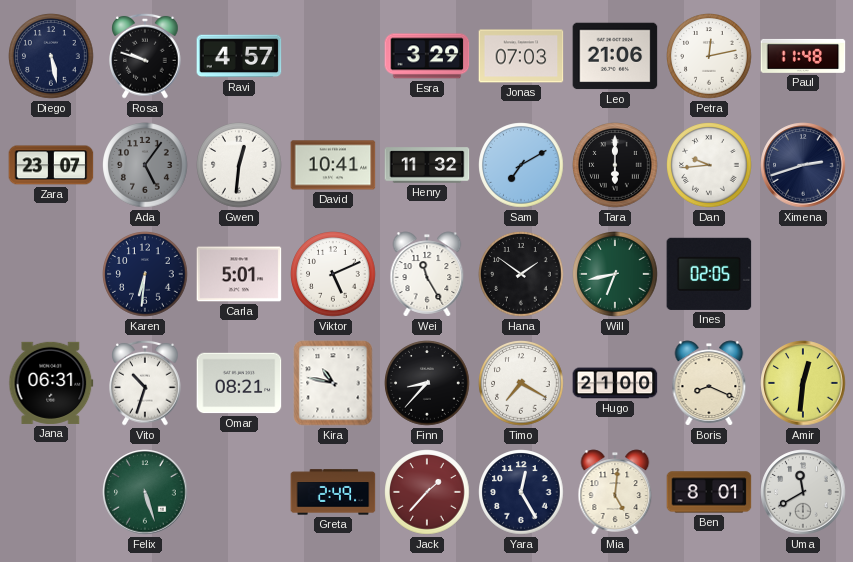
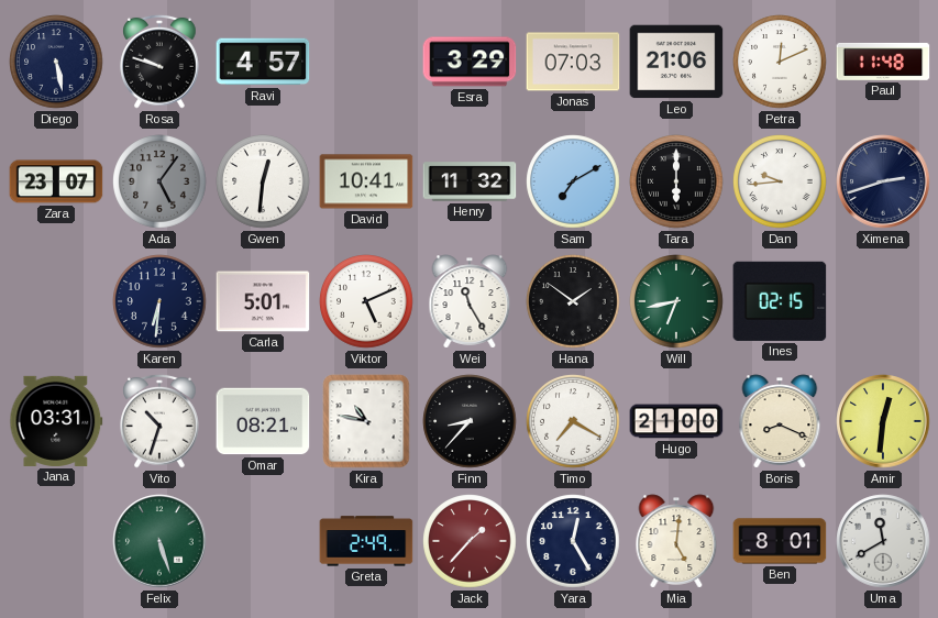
Petra: 12:13 -> 12:11
Ines: 02:05 -> 02:15
Jana: 06:31 -> 03:31
